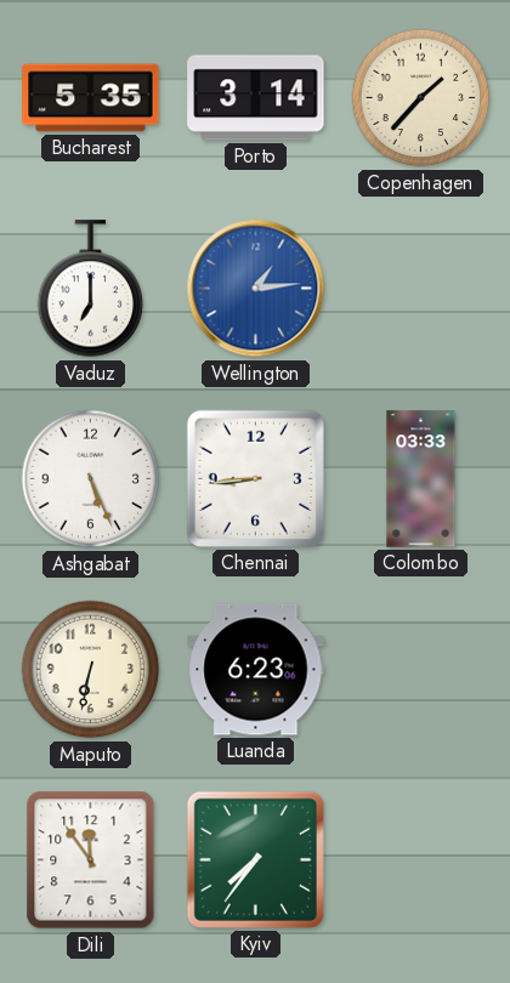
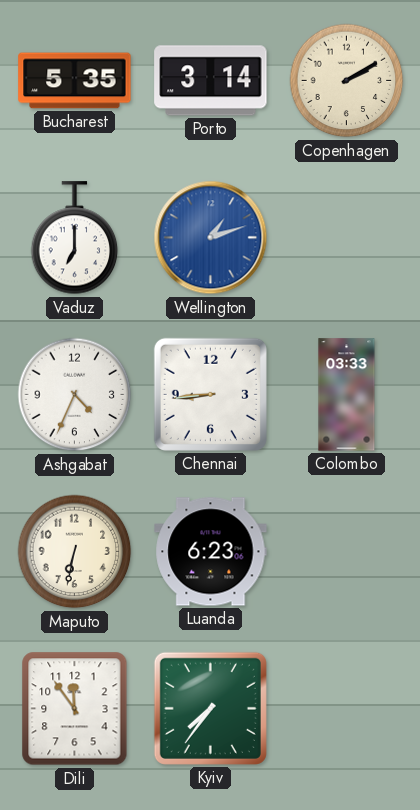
Copenhagen: 1:37 -> 2:10
Wellington: 1:14 -> 1:12
Ashgabat: 5:26 -> 4:34
